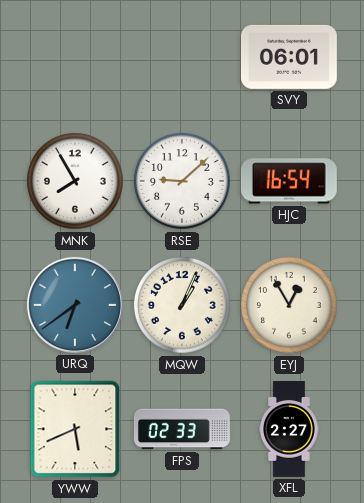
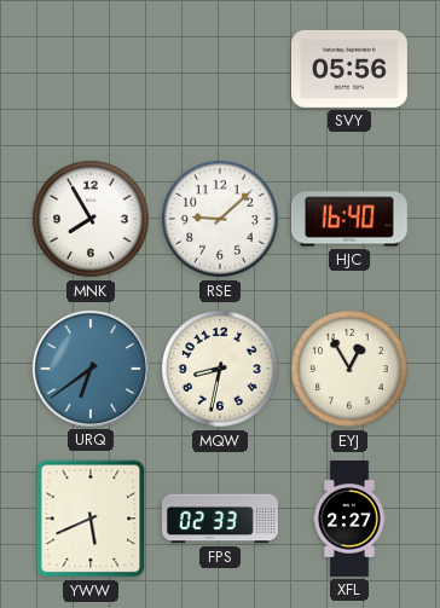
SVY: 06:01 -> 05:56
HJC: 16:54 -> 16:40
MQW: 1:04 -> 8:32
